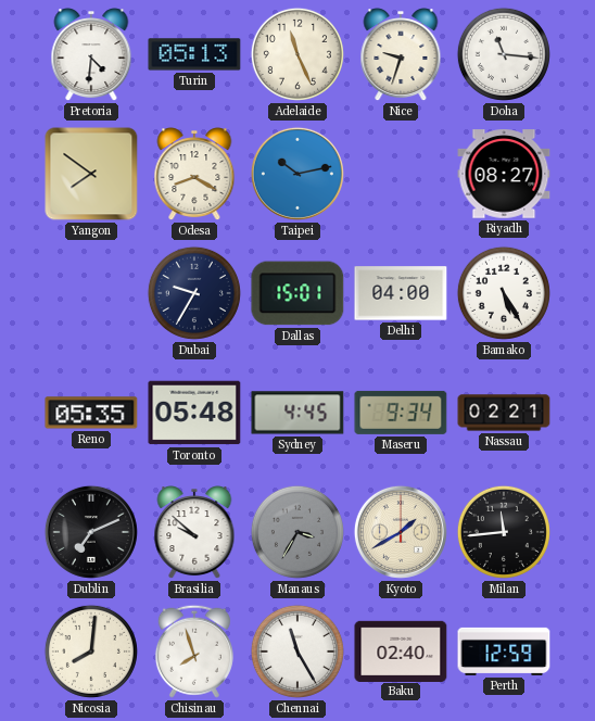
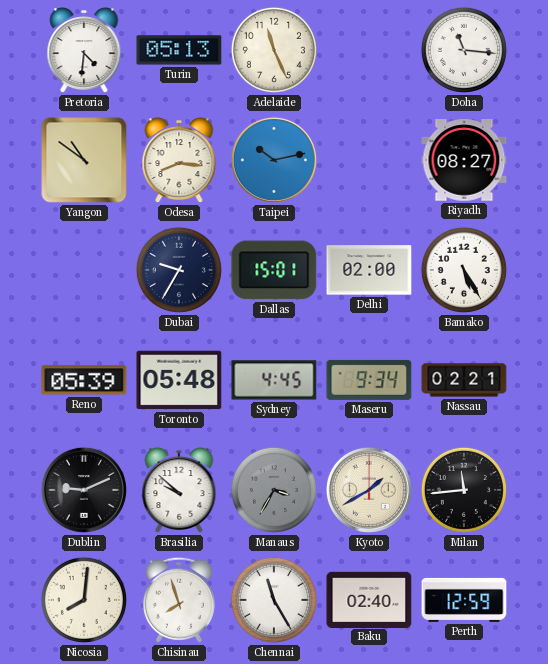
Nice: 9:33 -> none
Yangon: 7:51 -> 10:51
Odesa: 8:20 -> 8:16
Delhi: 04:00 -> 02:00
Reno: 05:35 -> 05:39
Dublin: 7:11 -> 9:11
